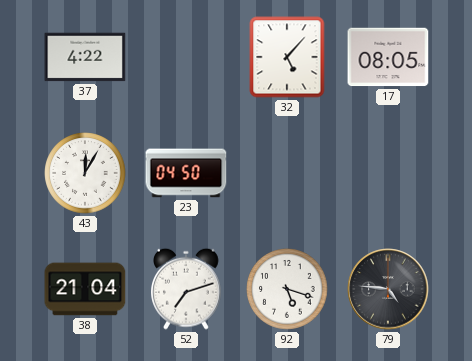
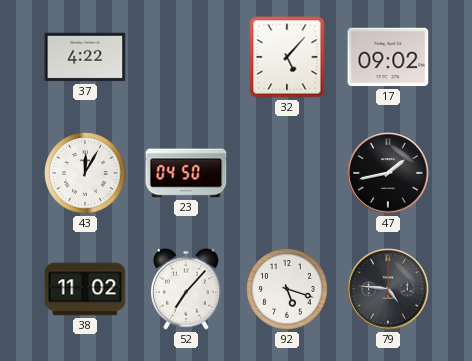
17: 08:05 -> 09:02
47: none -> 1:43
38: 21:04 -> 11:02
52: 7:12 -> 7:07
